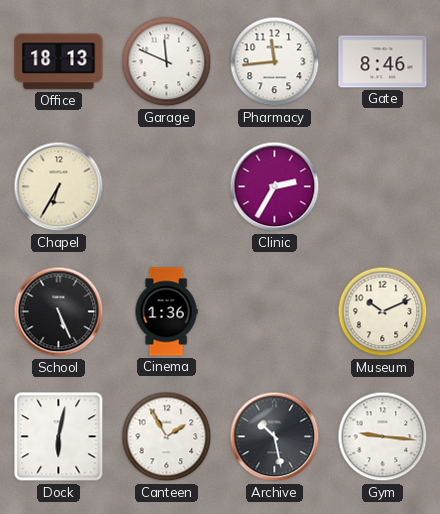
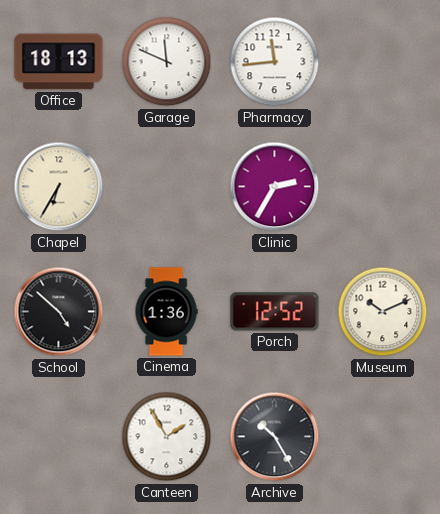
Gate: 8:46 -> none
School: 5:26 -> 4:52
Porch: none -> 12:52
Dock: 6:02 -> none
Archive: 10:28 -> 10:25
Gym: 9:16 -> none
